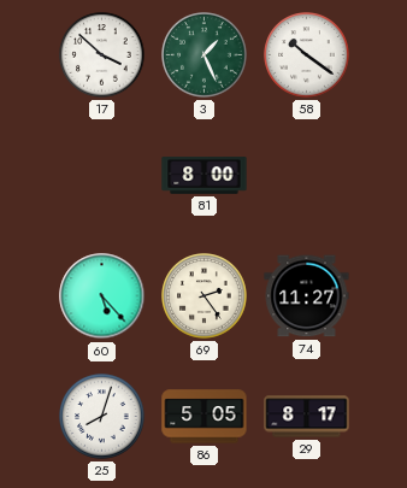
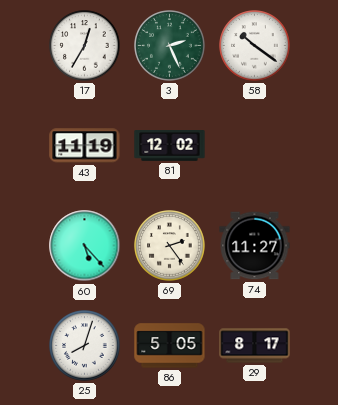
17: 3:52 -> 12:35
3: 1:26 -> 2:26
43: none -> 11:19
81: 8:00 -> 12:02
